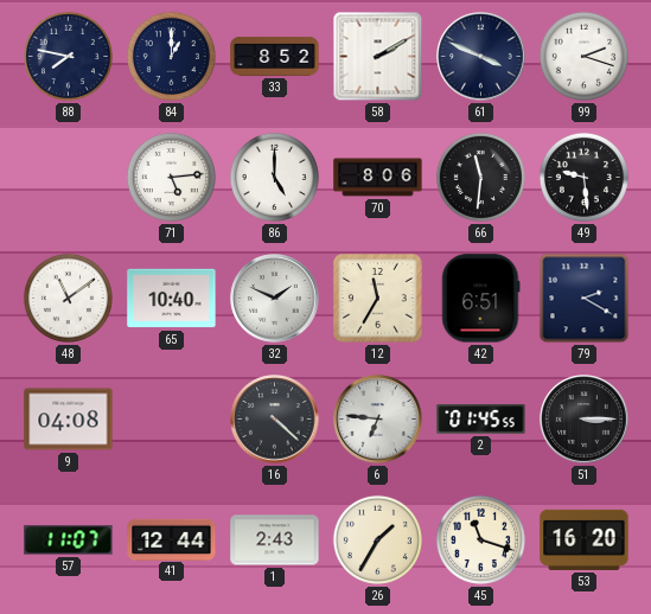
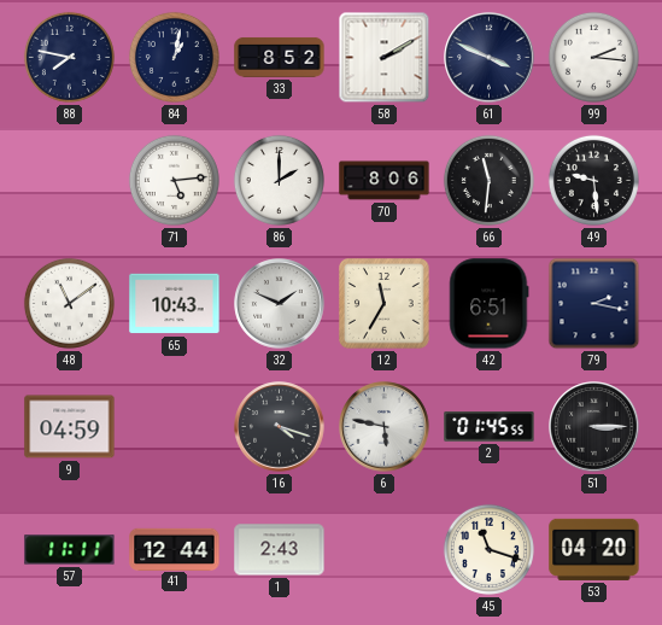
84: 1:00 -> 1:02
99: 2:18 -> 2:16
86: 5:00 -> 2:00
65: 10:40 -> 10:43
79: 2:20 -> 2:17
9: 04:08 -> 04:59
16: 4:22 -> 4:18
6: 6:46 -> 5:47
57: 11:07 -> 11:11
26: 1:35 -> none
53: 16:20 -> 04:20
